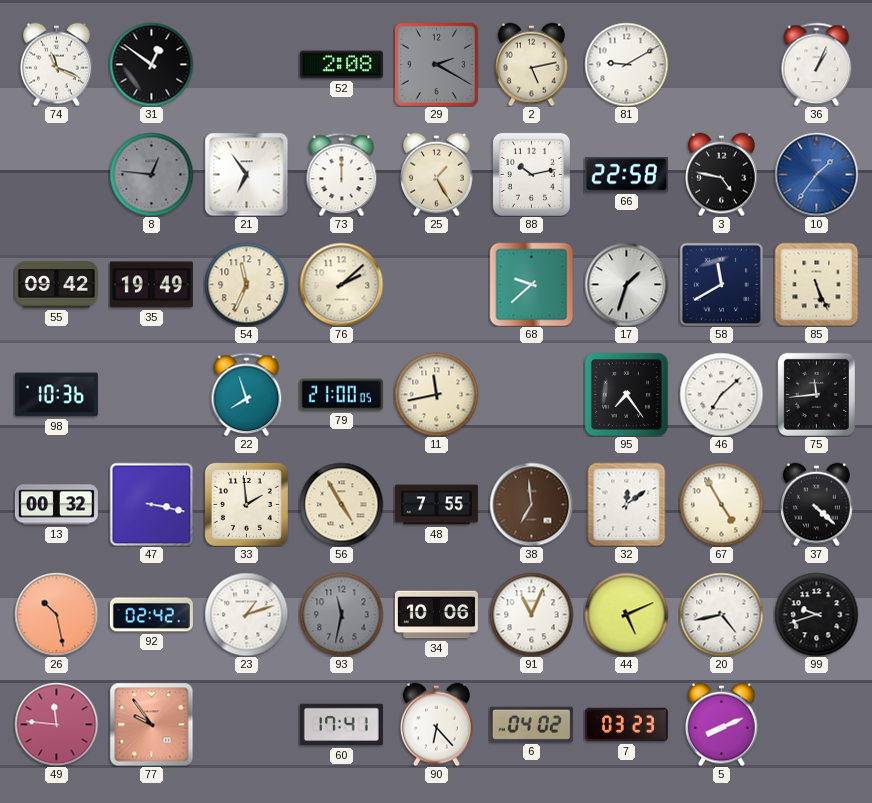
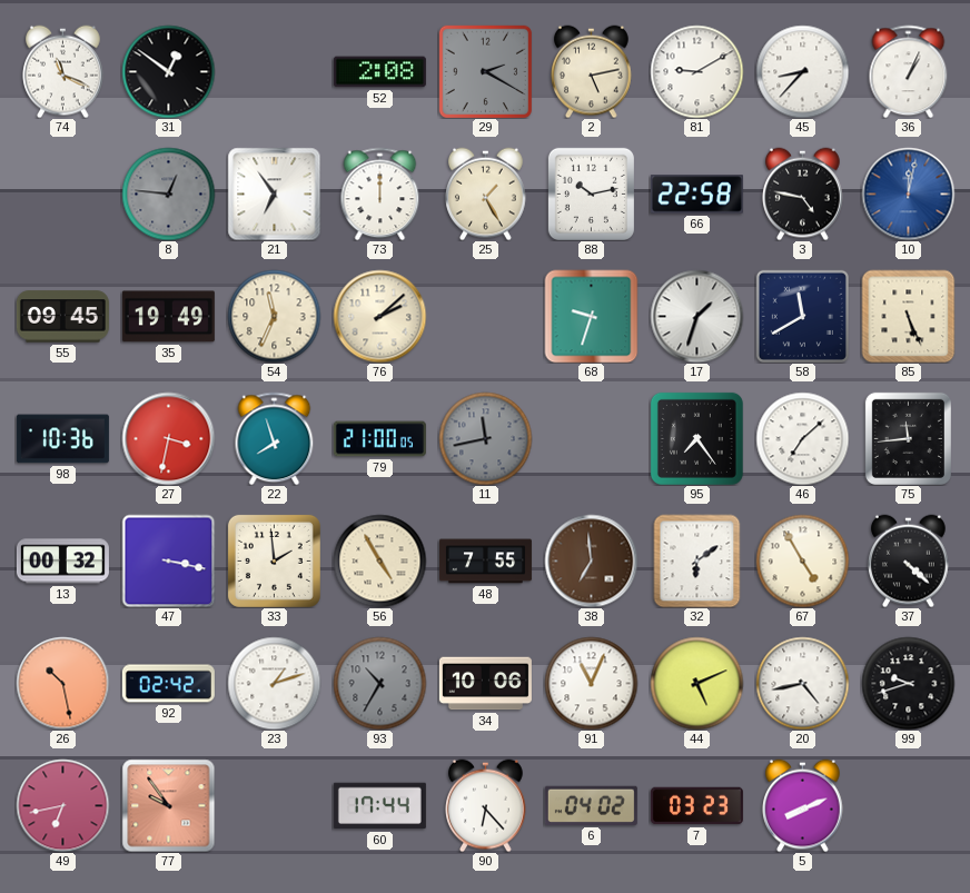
45: none -> 8:37
10: 1:36 -> 12:02
55: 09:42 -> 09:45
68: 9:38 -> 9:33
27: none -> 3:32
11 dial: cream -> grey
32: 12:09 -> 6:09
93: 11:32 -> 10:35
49: 11:46 -> 6:43
60: 17:41 -> 17:44
